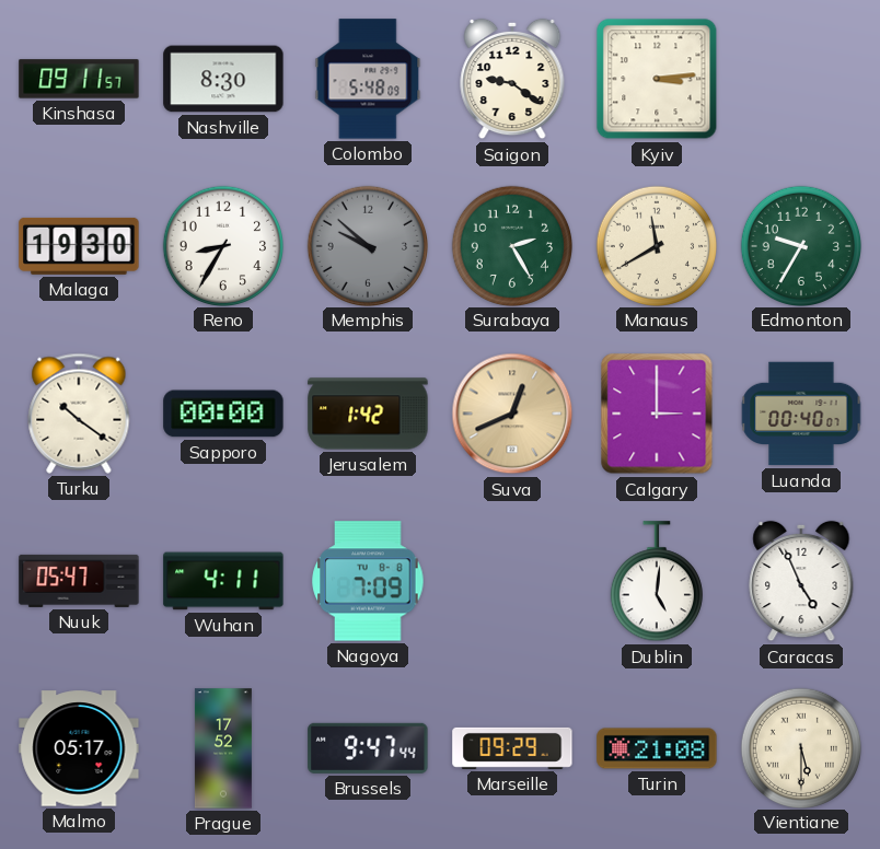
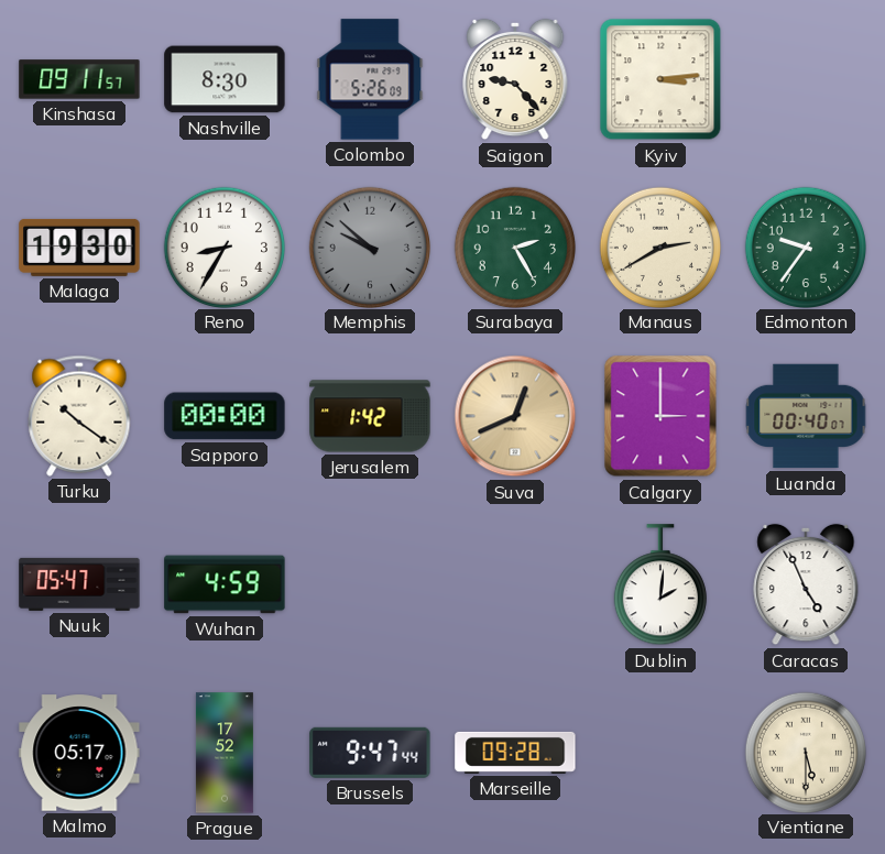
Colombo: 5:48 -> 5:26
Saigon: 9:21 -> 9:23
Manaus: 11:40 -> 2:40
Edmonton: 9:35 -> 9:36
Wuhan: 4:11 -> 4:59
Nagoya: 7:09 -> none
Dublin: 5:01 -> 2:01
Marseille: 09:29 -> 09:28
Turin: 21:08 -> none
